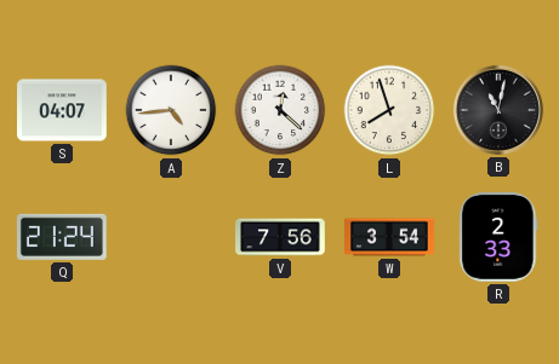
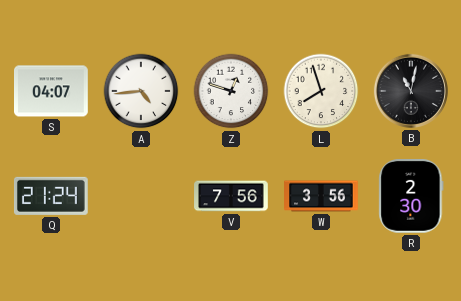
Z: 12:22 -> 12:48
W: 3:54 -> 3:56
R: 2:33 -> 2:30
